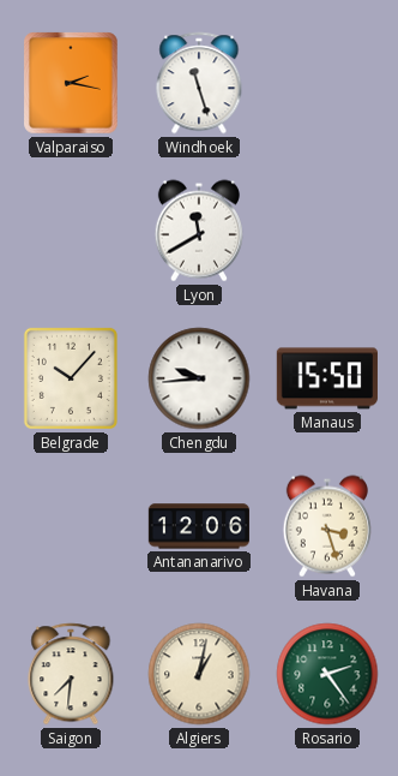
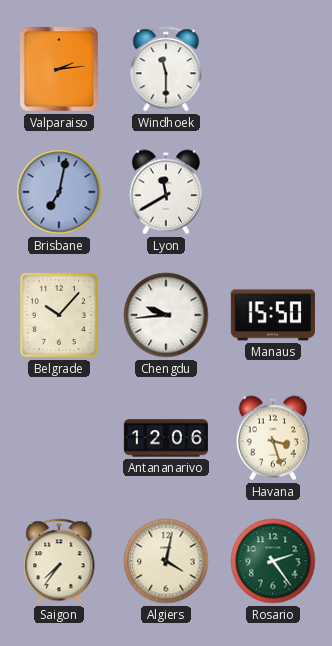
Valparaiso: 2:17 -> 2:14
Windhoek: 11:27 -> 11:30
Brisbane: none -> 7:02
Saigon: 7:31 -> 7:36
Algiers: 1:02 -> 4:02
